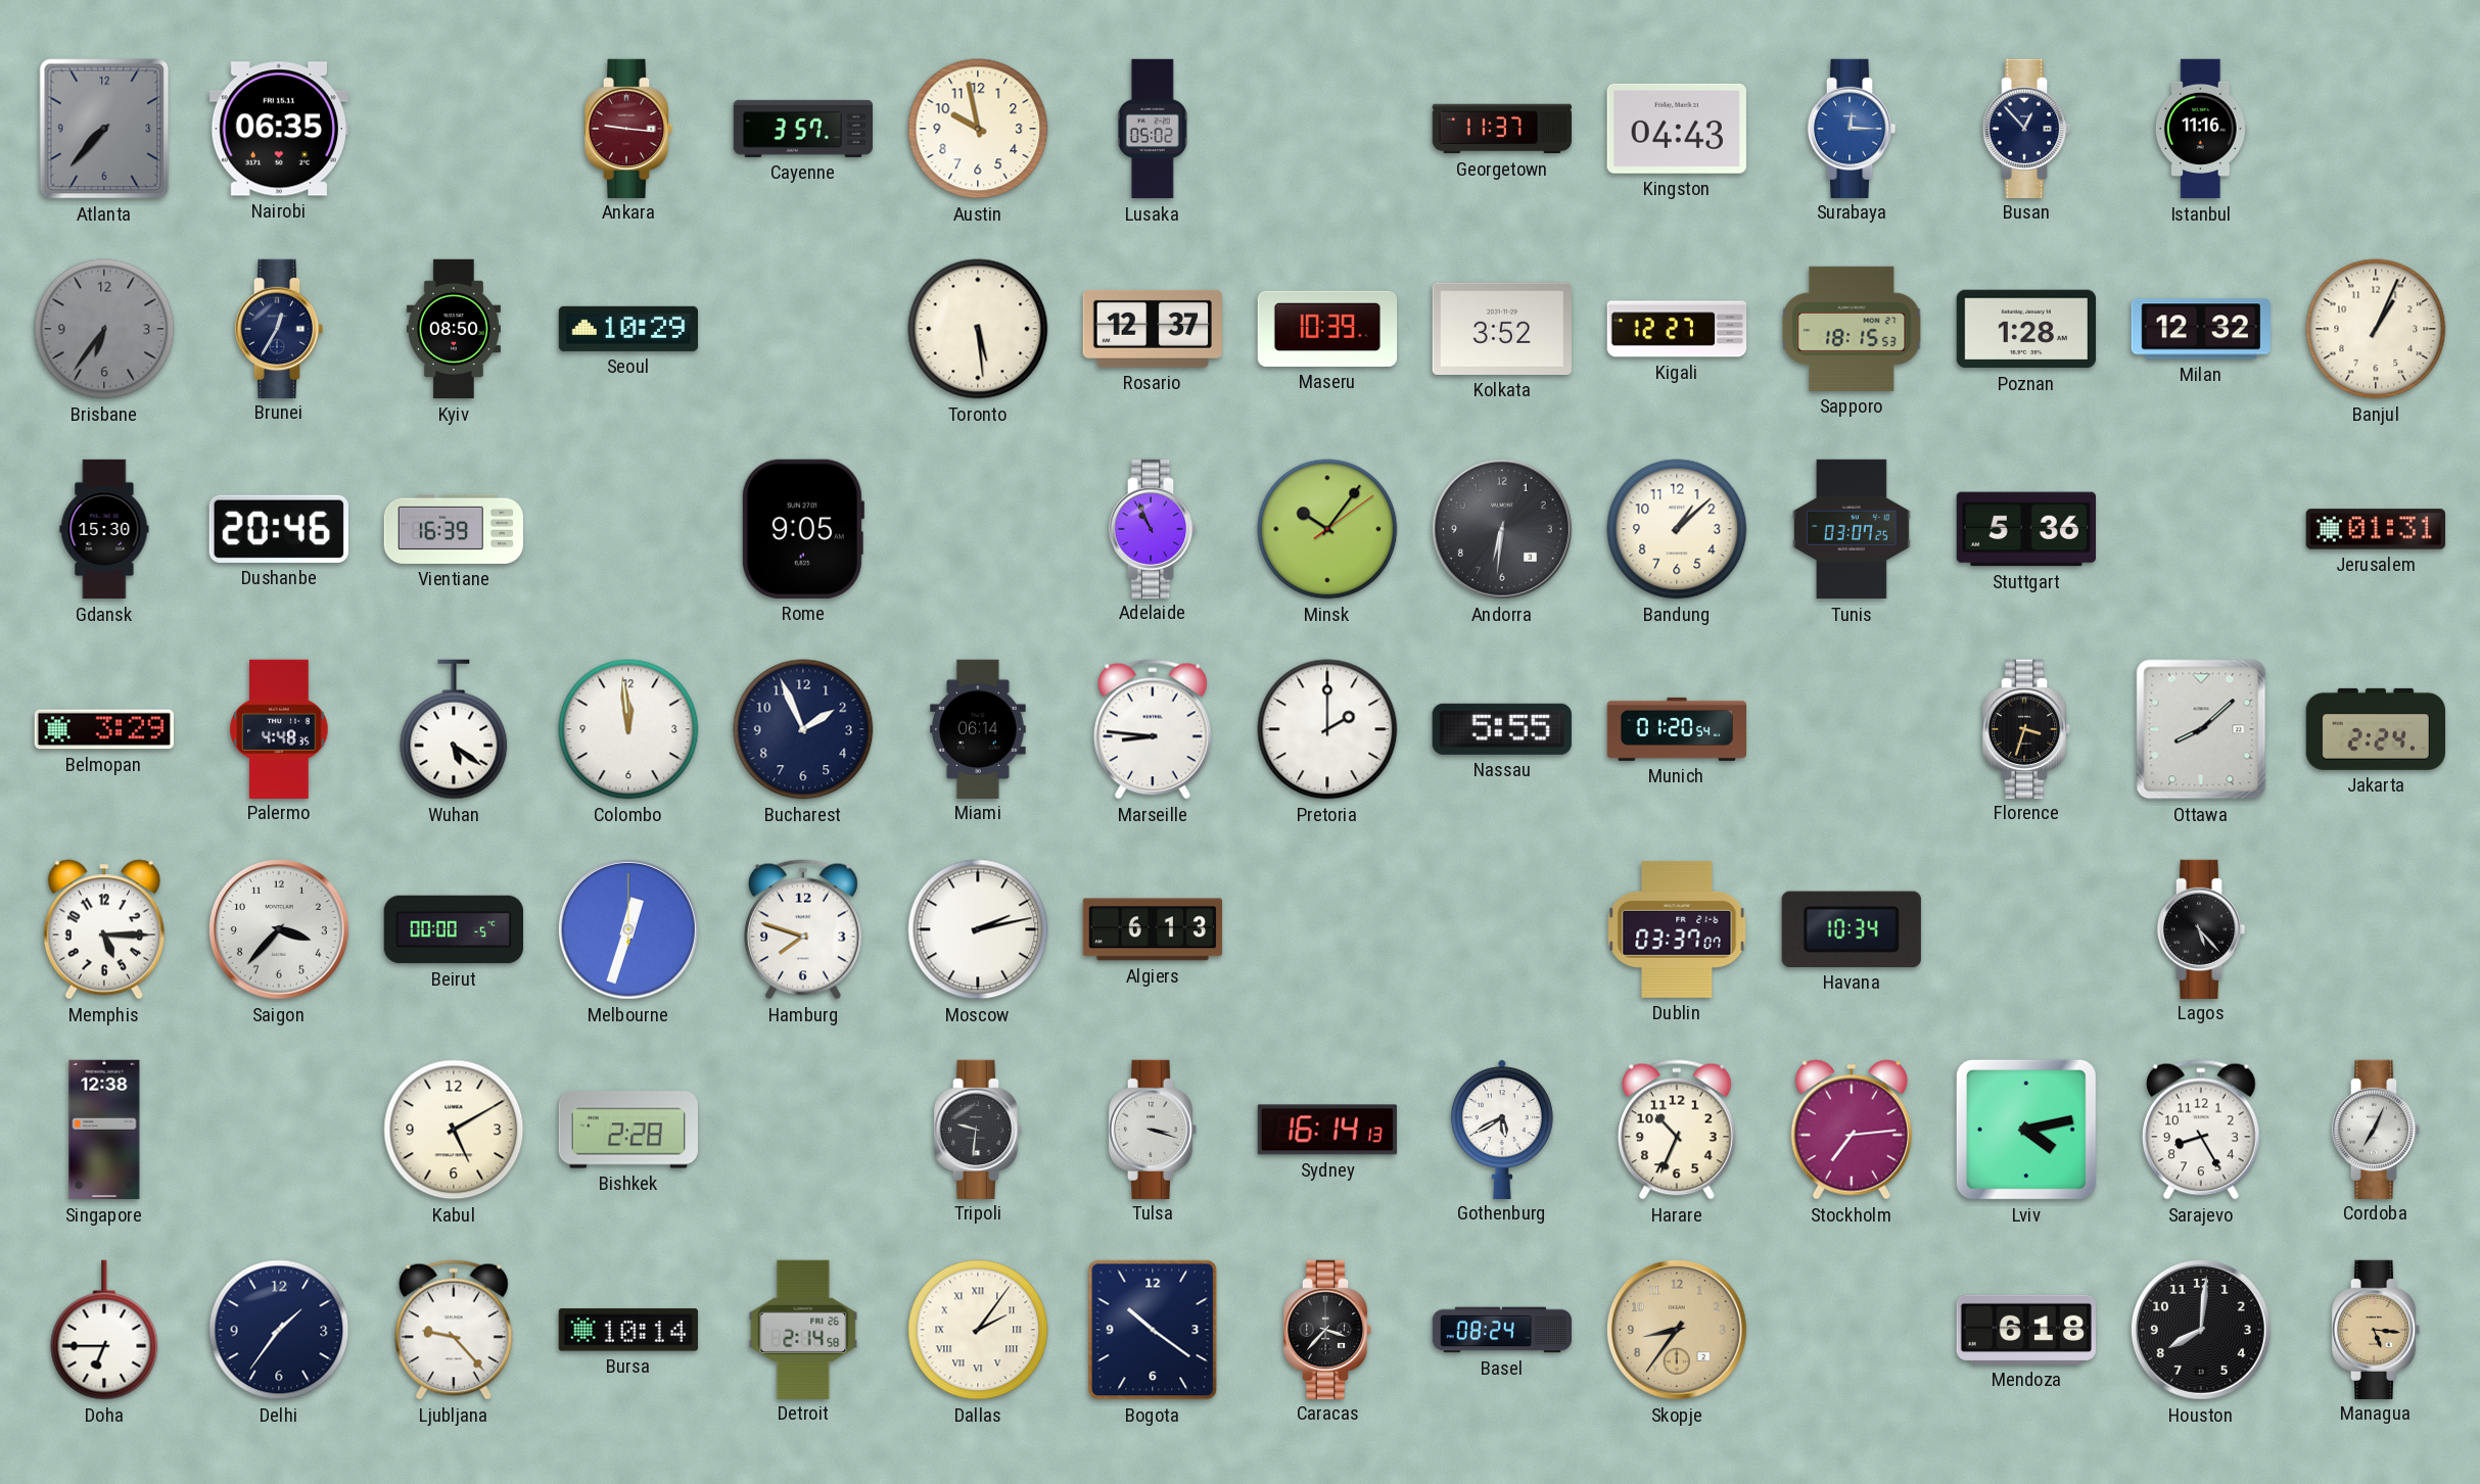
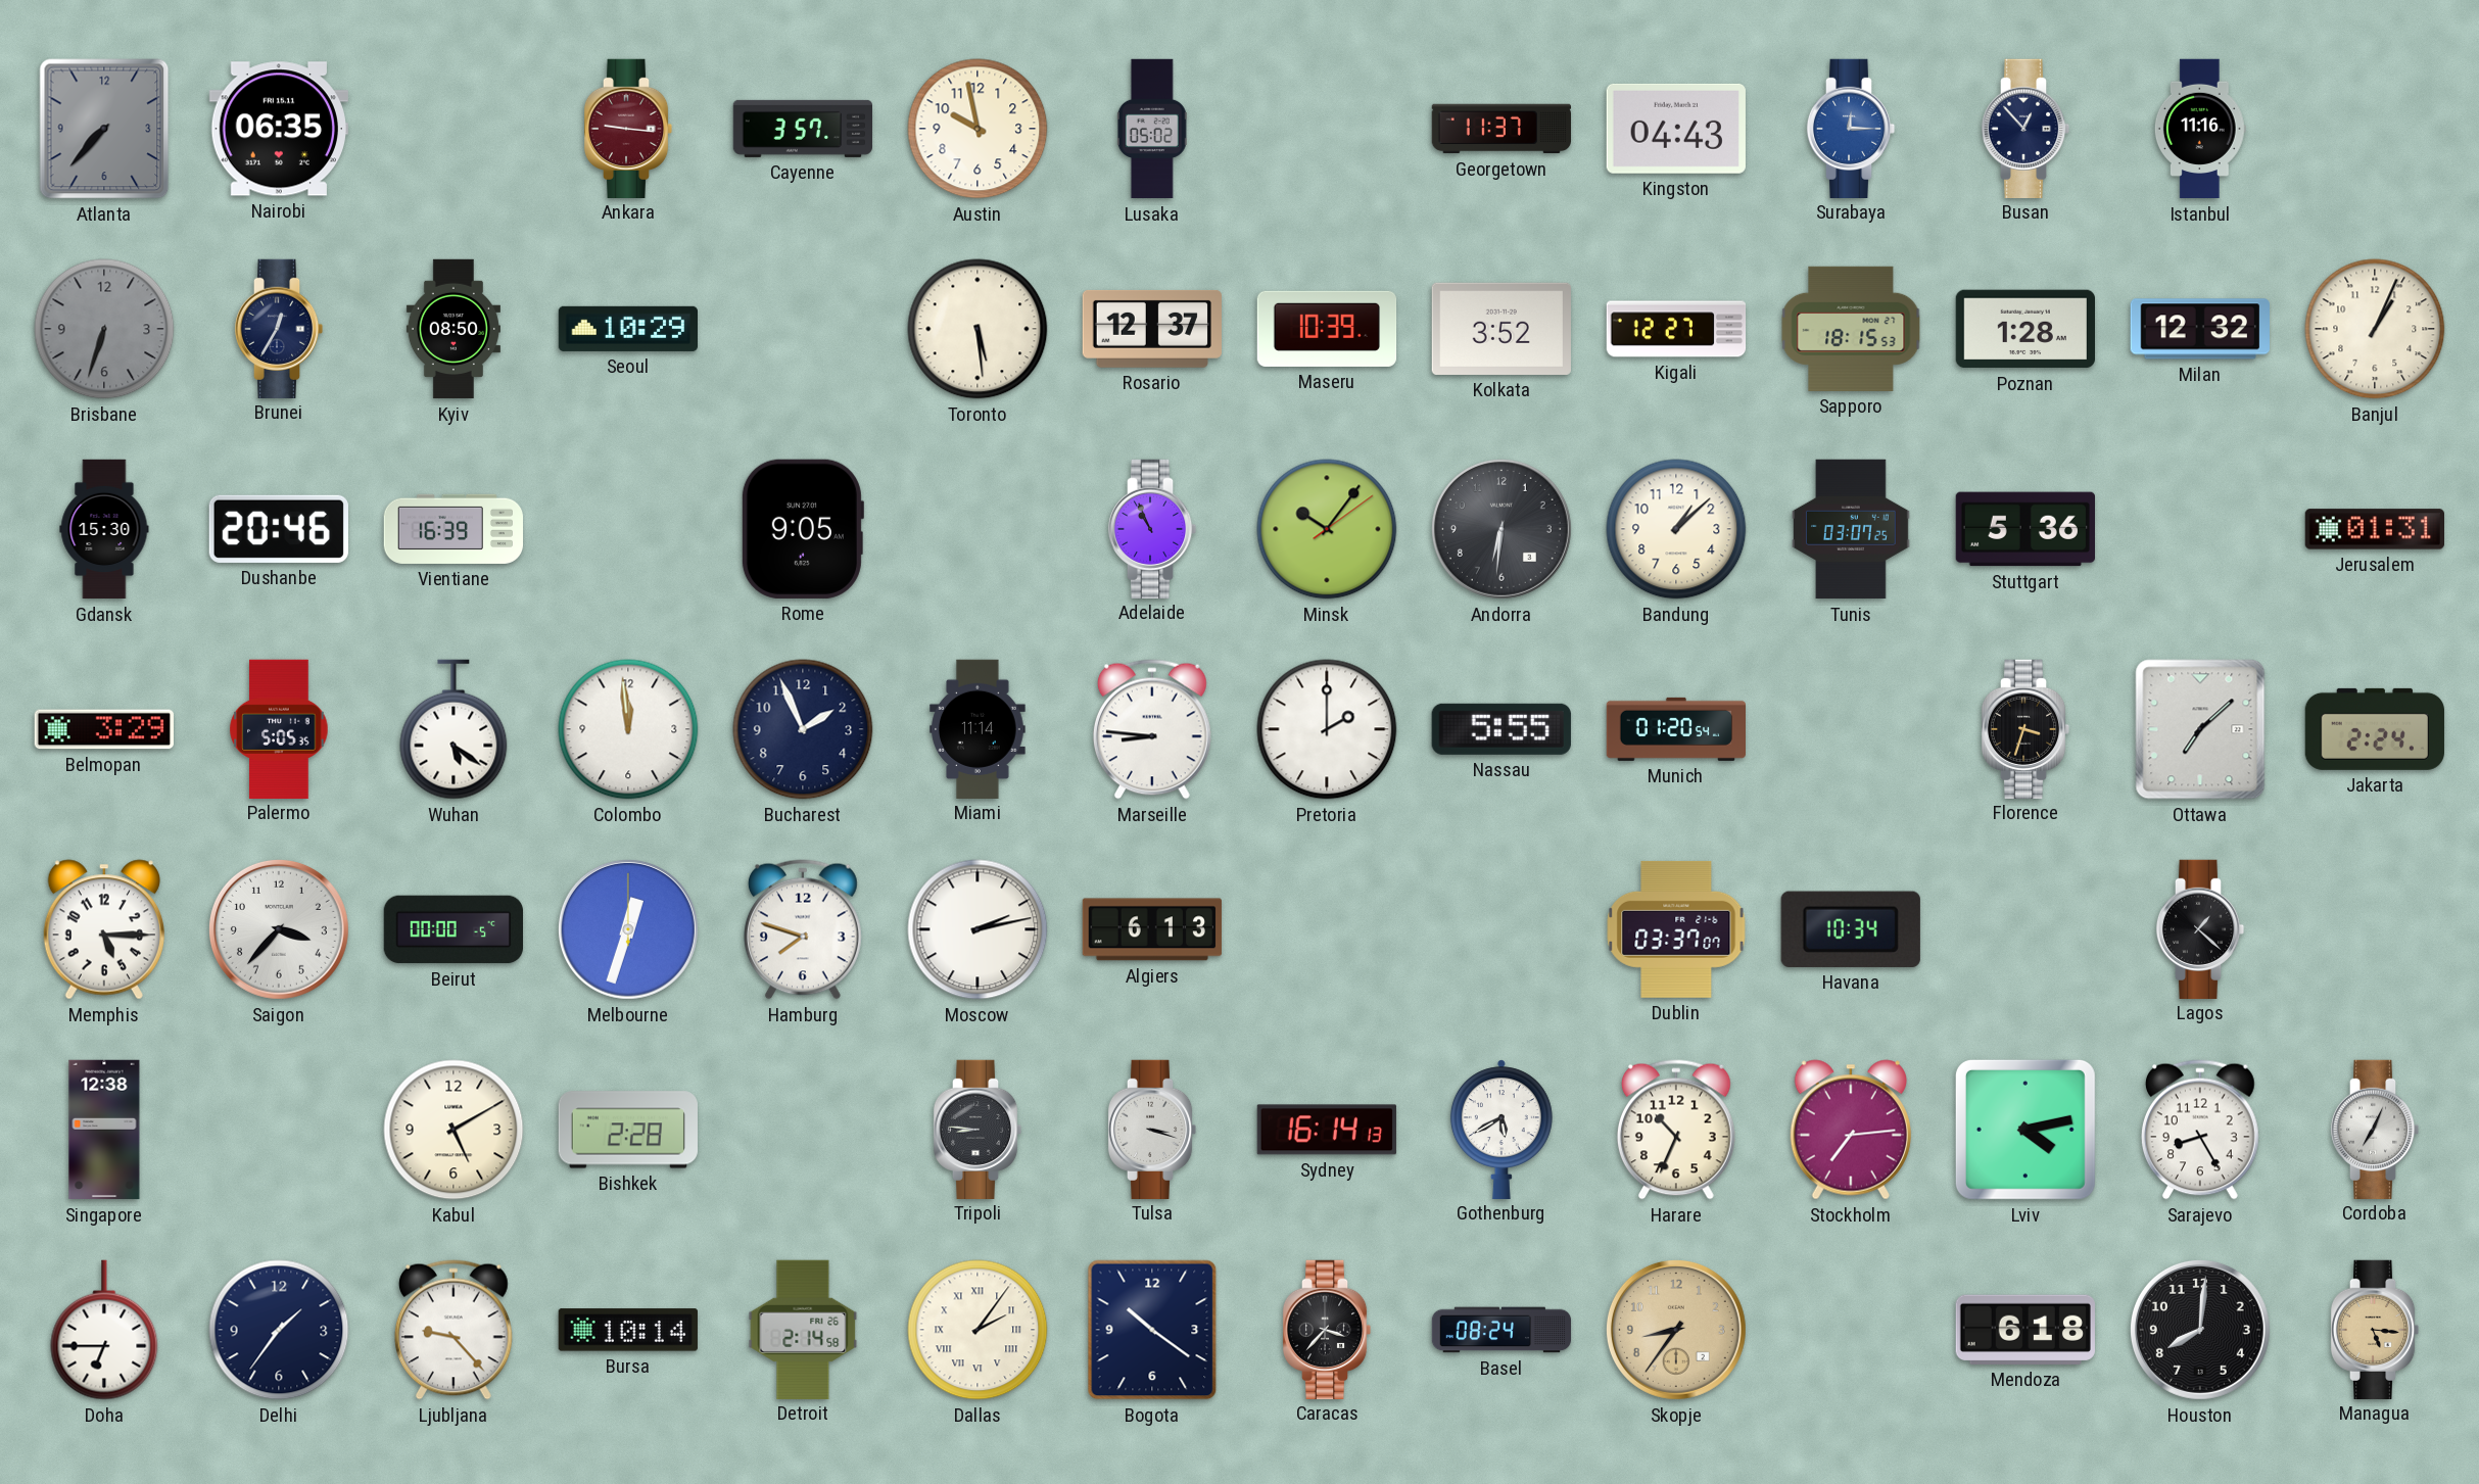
Brisbane: 6:36 -> 6:33
Palermo: 4:48 -> 5:05
Miami: 06:14 -> 11:14
Ottawa: 8:08 -> 7:08
Lagos: 5:23 -> 1:22
Tripoli: 9:31 -> 8:46
